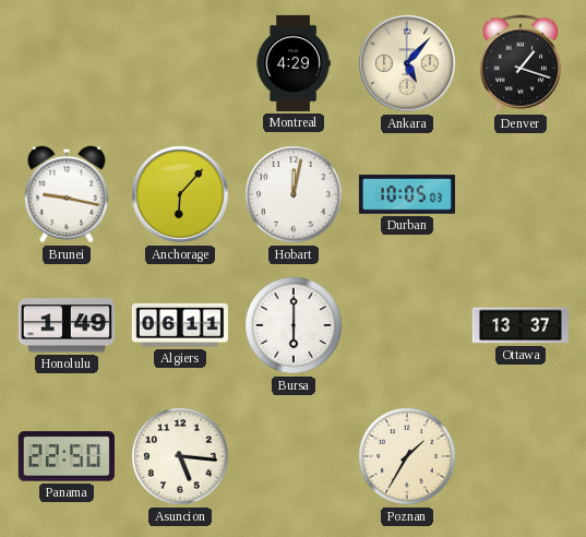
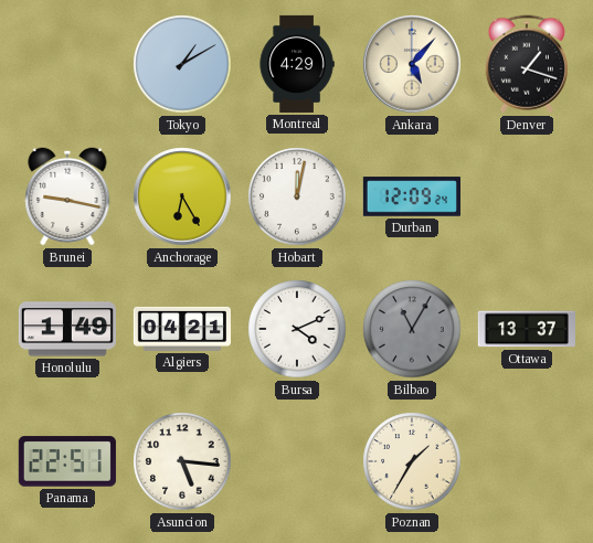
Tokyo: none -> 1:10
Anchorage: 6:07 -> 6:25
Durban: 10:05 -> 12:09
Algiers: 06:11 -> 04:21
Bursa: 6:00 -> 4:11
Bilbao: none -> 11:05
Panama: 22:50 -> 22:51
